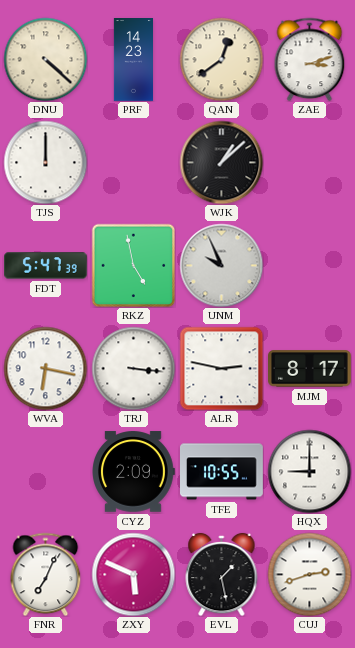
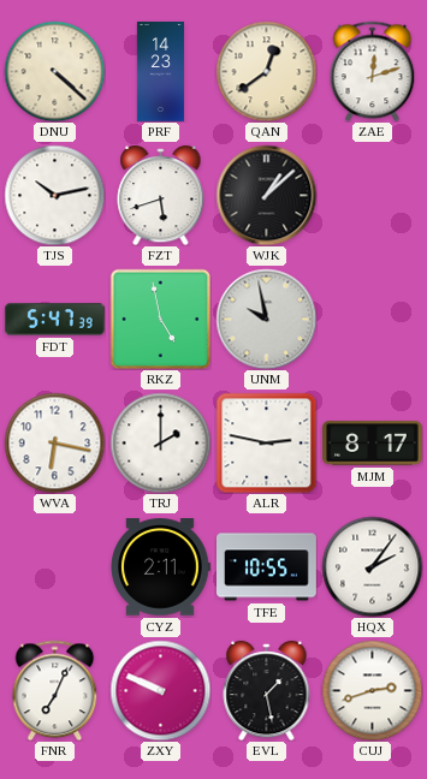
ZAE: 3:12 -> 12:12
TJS: 12:00 -> 10:13
FZT: none -> 5:42
UNM: 9:56 -> 9:58
TRJ: 3:16 -> 2:00
CYZ: 2:09 -> 2:11
HQX: 9:00 -> 2:06
ZXY: 5:49 -> 9:49
